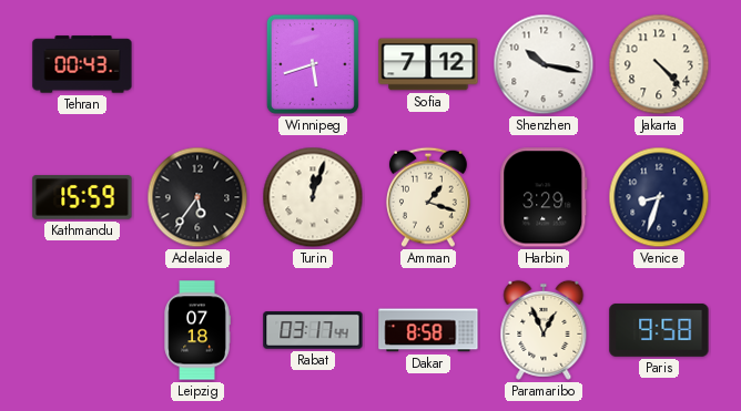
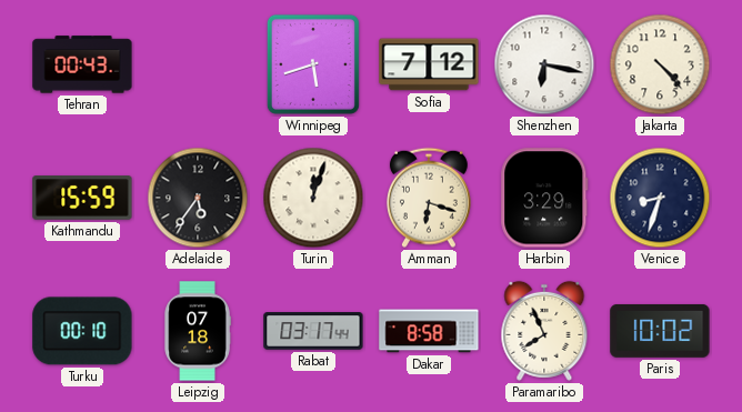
Shenzhen: 10:17 -> 6:17
Amman: 1:18 -> 6:18
Turku: none -> 00:10
Paramaribo: 12:56 -> 7:56
Paris: 9:58 -> 10:02
